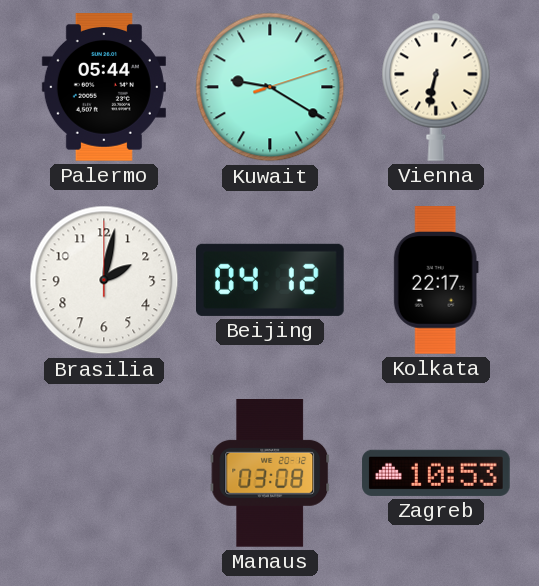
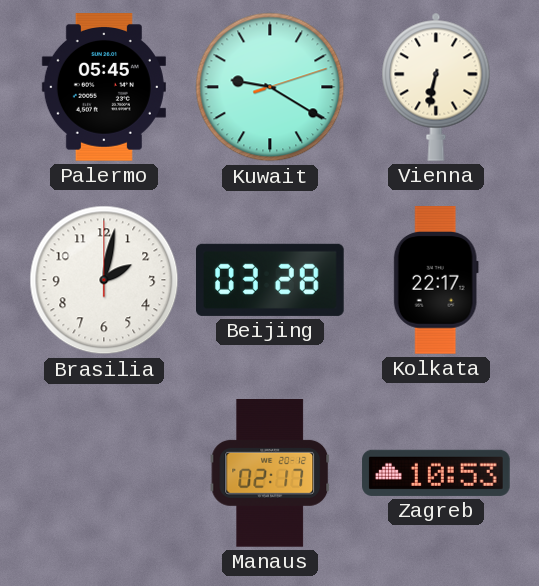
Palermo: 05:44 -> 05:45
Beijing: 04:12 -> 03:28
Manaus: 03:08 -> 02:17
